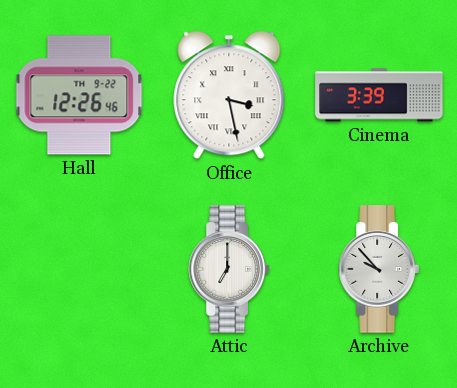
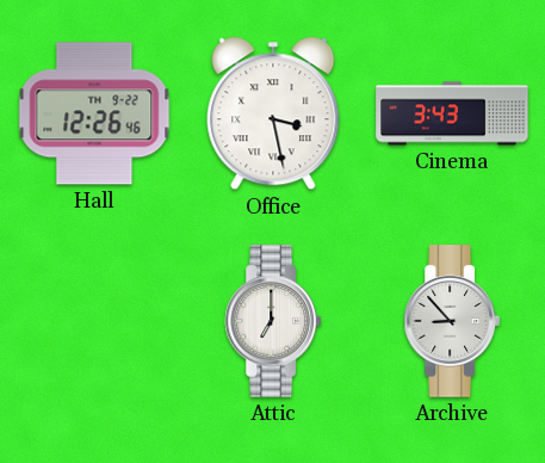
Cinema: 3:39 -> 3:43
Archive: 9:53 -> 8:53
